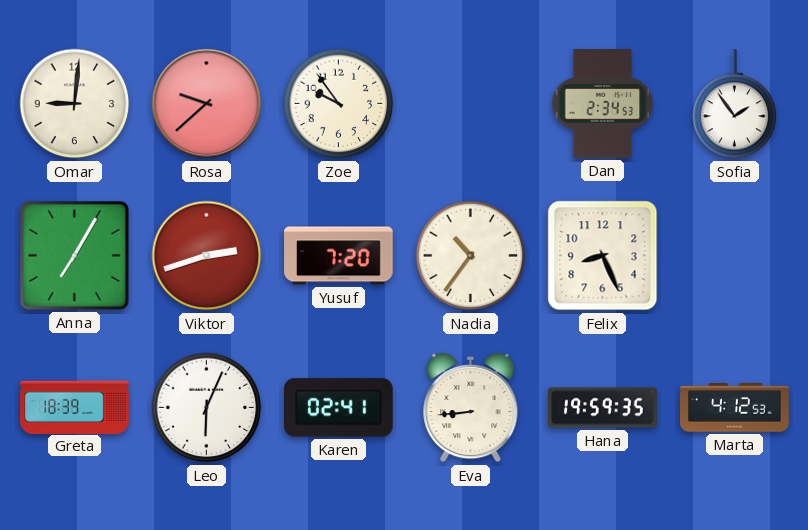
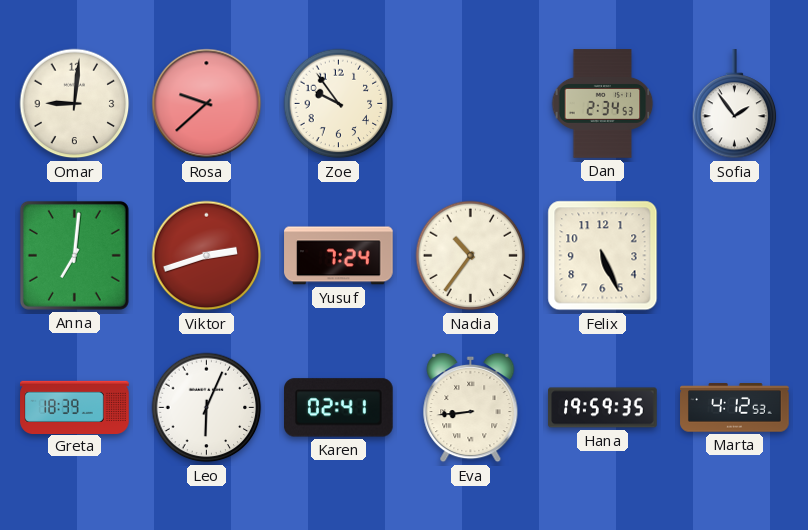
Anna: 7:05 -> 7:01
Yusuf: 7:20 -> 7:24
Felix: 8:26 -> 5:26
